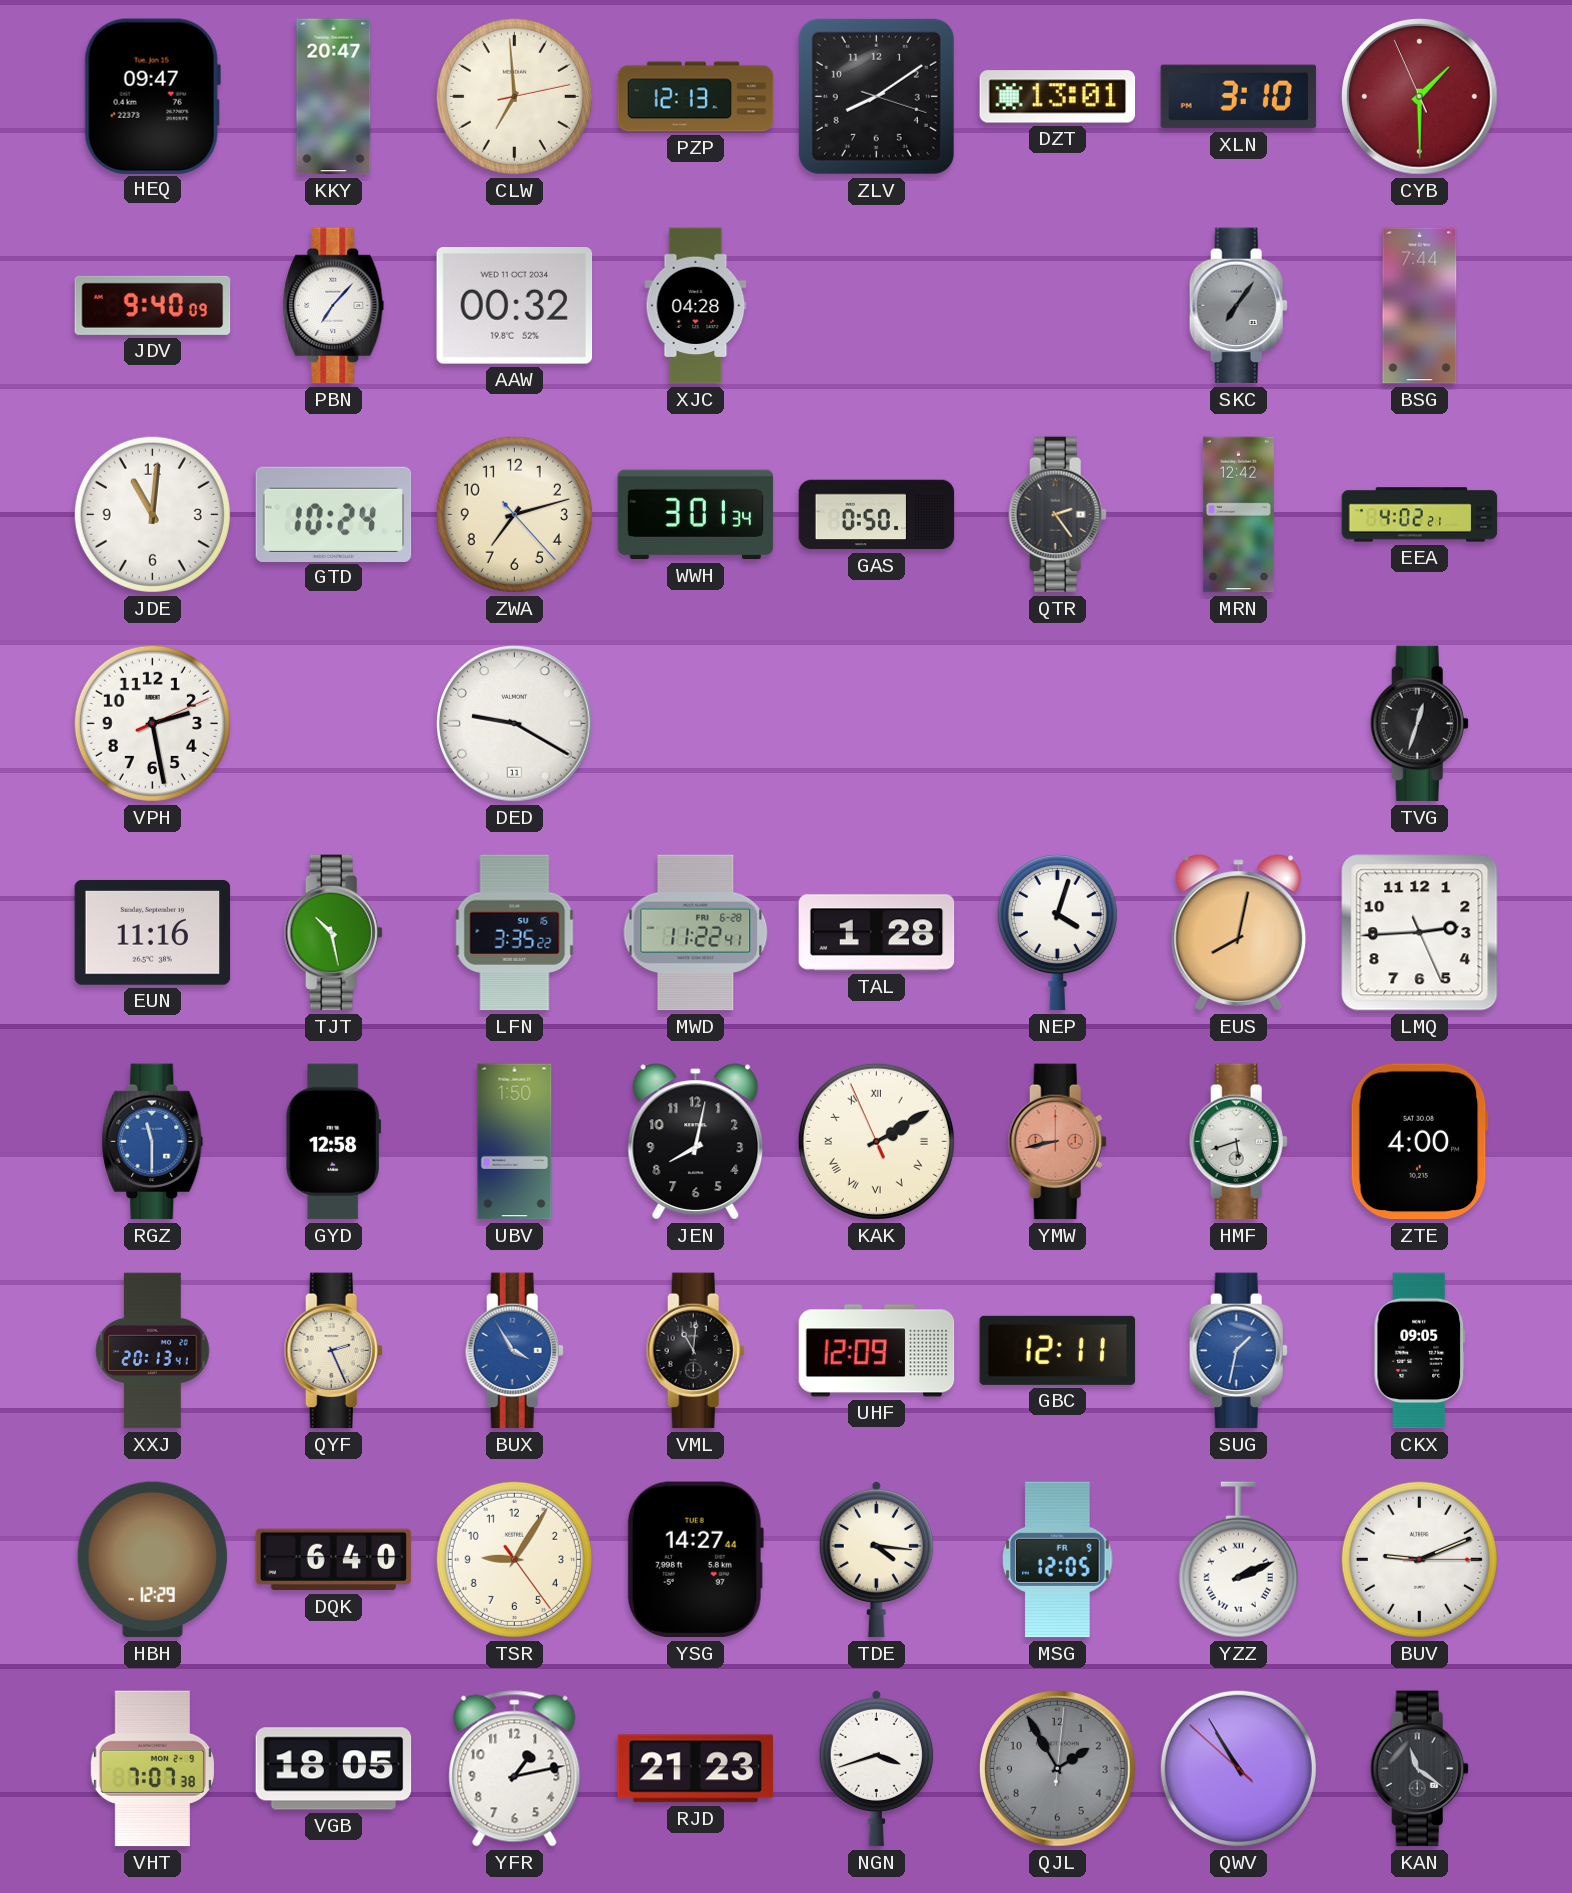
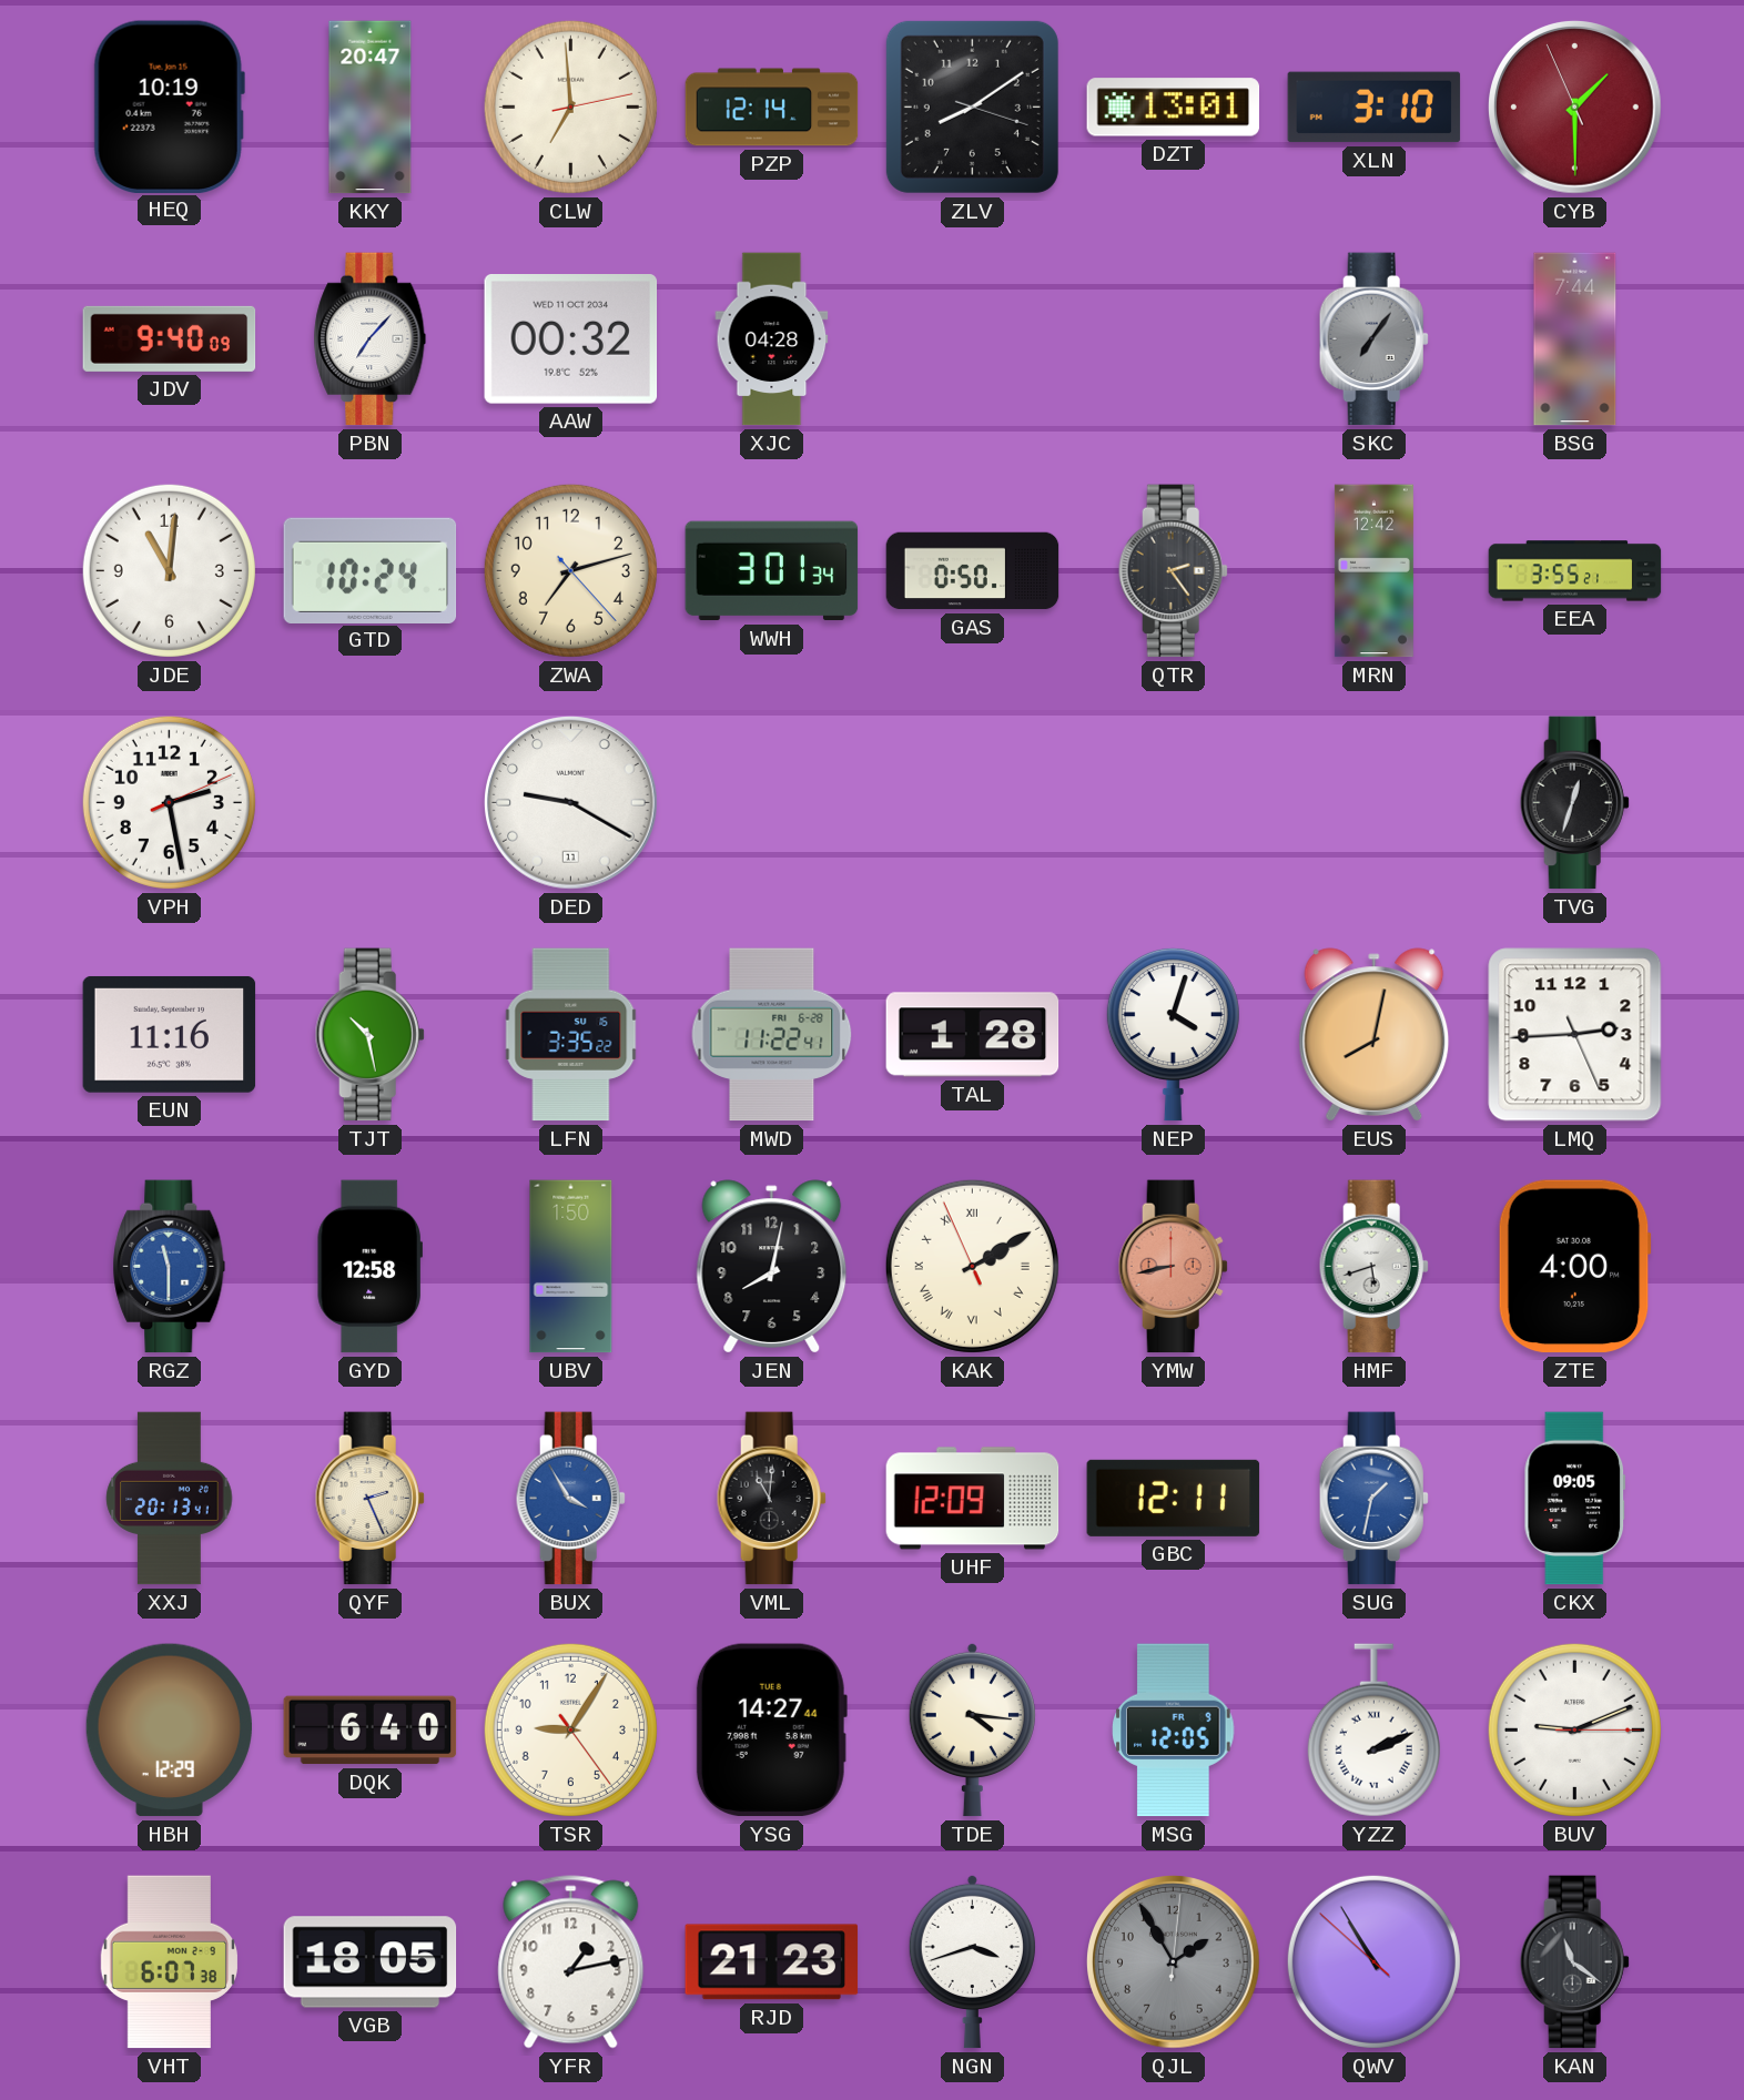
HEQ: 09:47 -> 10:19
PZP: 12:13 -> 12:14
EEA: 4:02 -> 3:55
VHT: 7:07 -> 6:07
